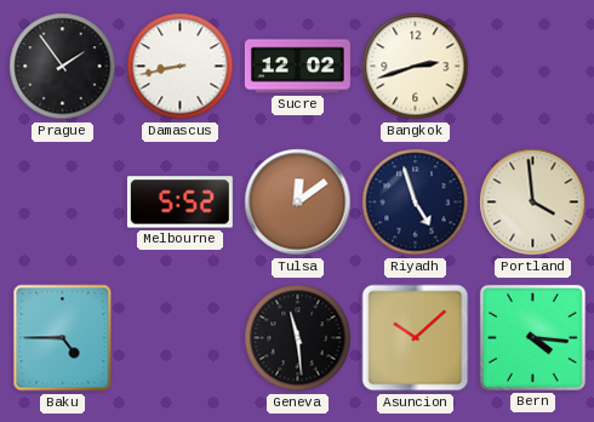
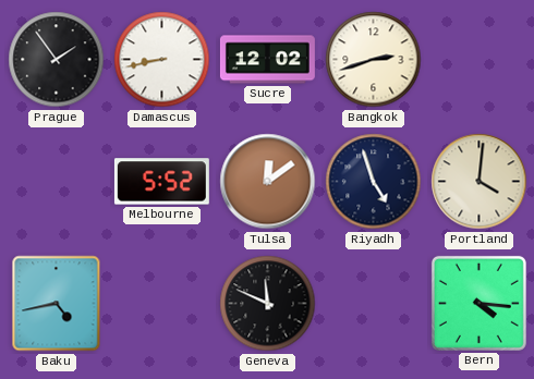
Portland: 3:59 -> 4:01
Baku: 4:45 -> 4:43
Geneva: 11:29 -> 11:49
Asuncion: 10:08 -> none
